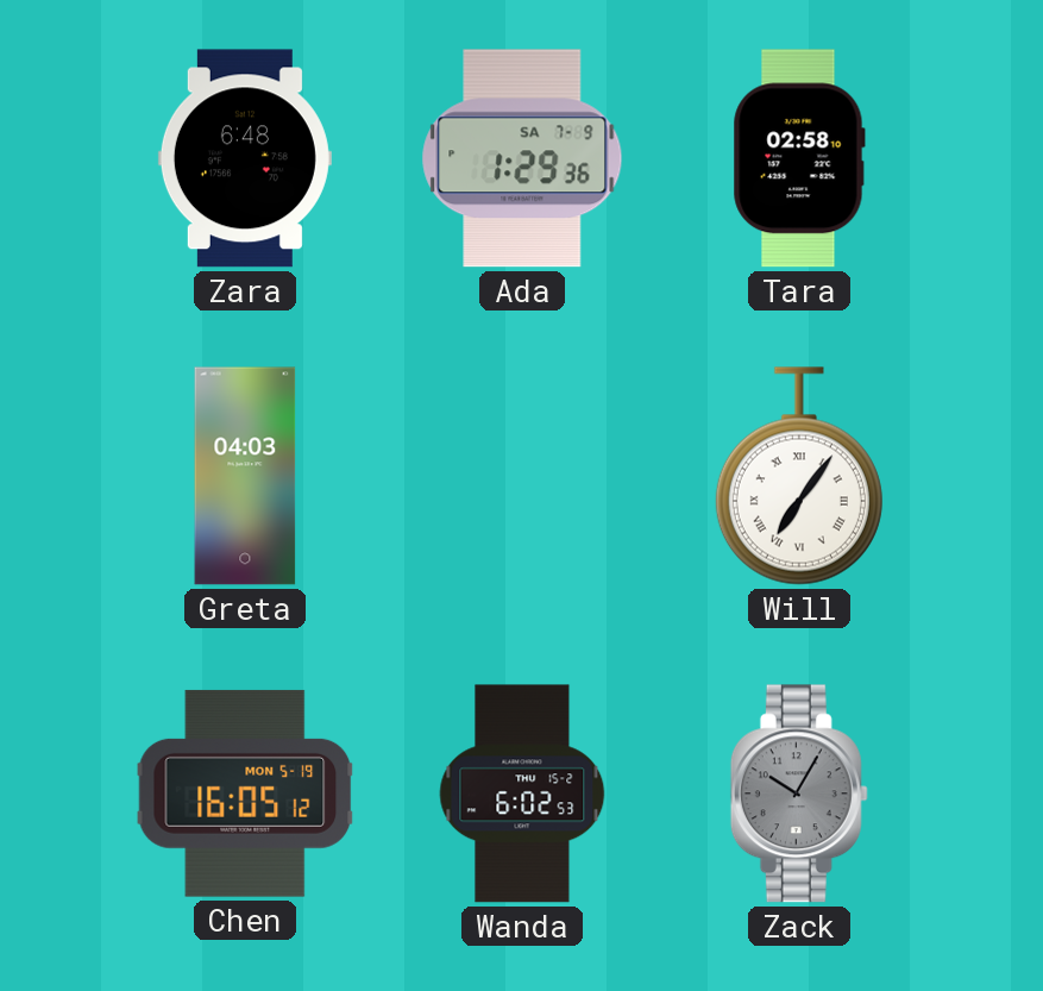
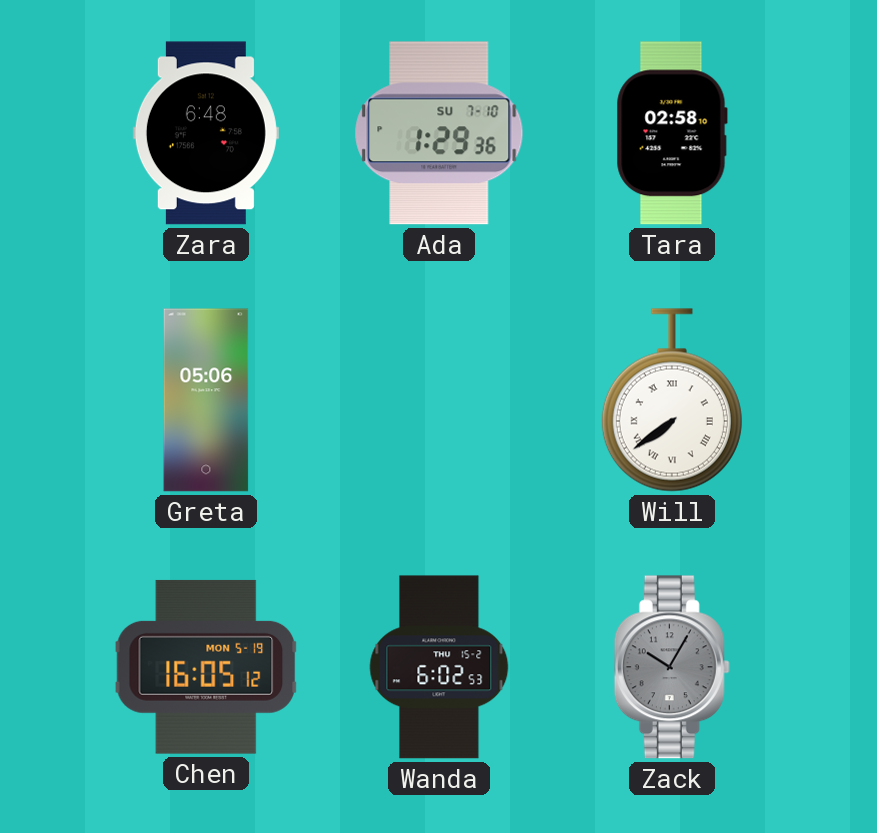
Ada date: SA 7-9 -> SU 7-10
Greta: 04:03 -> 05:06
Will: 7:06 -> 7:39
